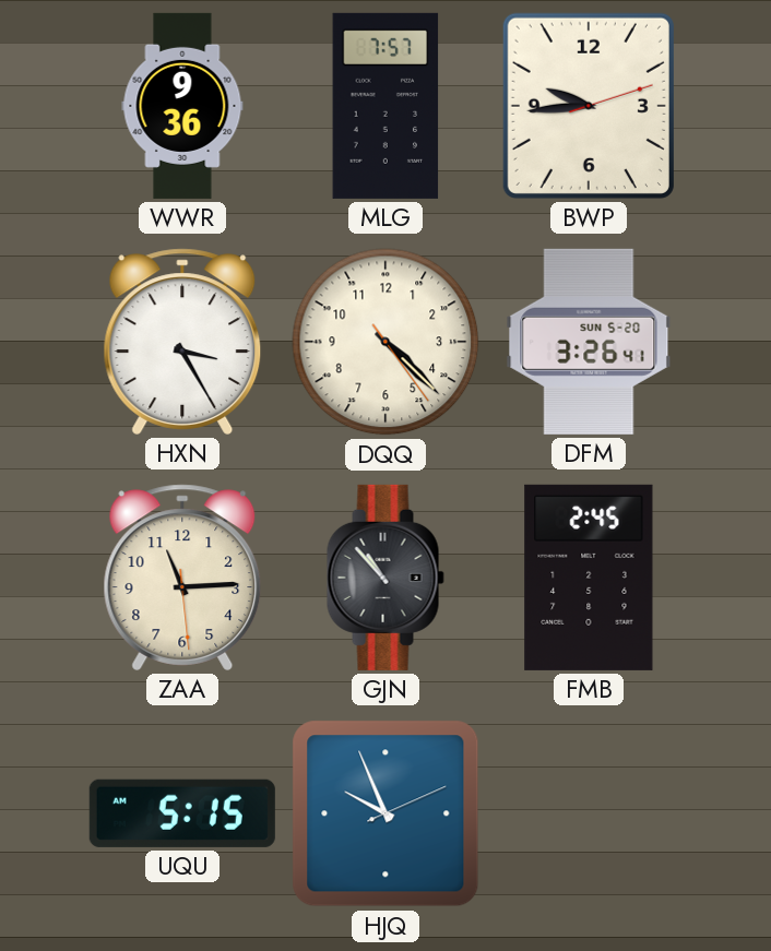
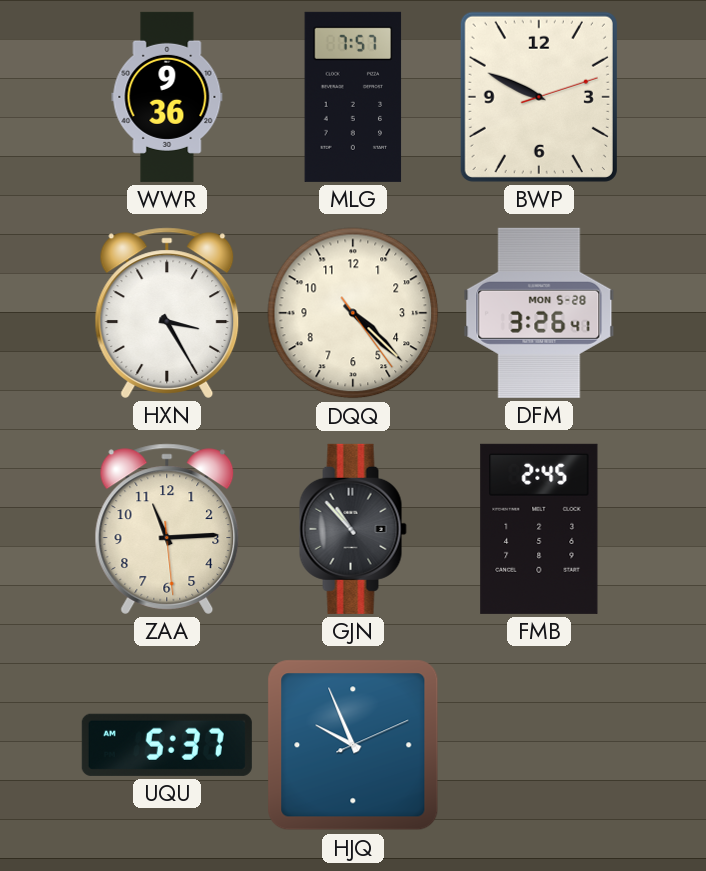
BWP: 9:44 -> 9:49
DFM date: SUN 5-20 -> MON 5-28
UQU: 5:15 -> 5:37
